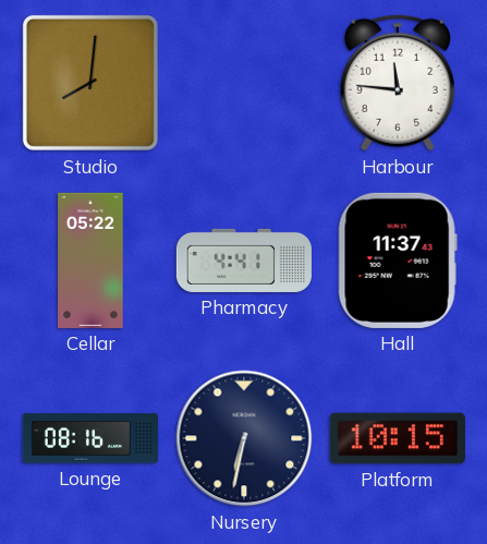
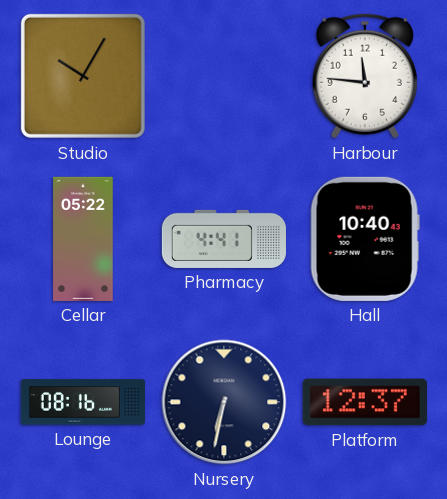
Studio: 8:01 -> 10:05
Hall: 11:37 -> 10:40
Platform: 10:15 -> 12:37
